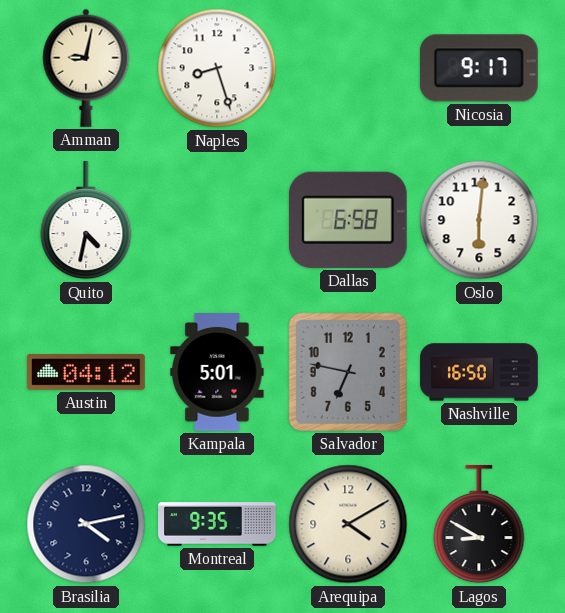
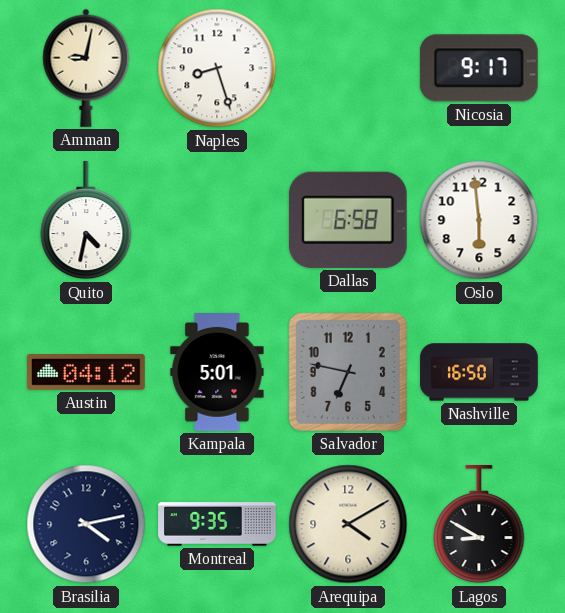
Oslo: 6:01 -> 5:59
